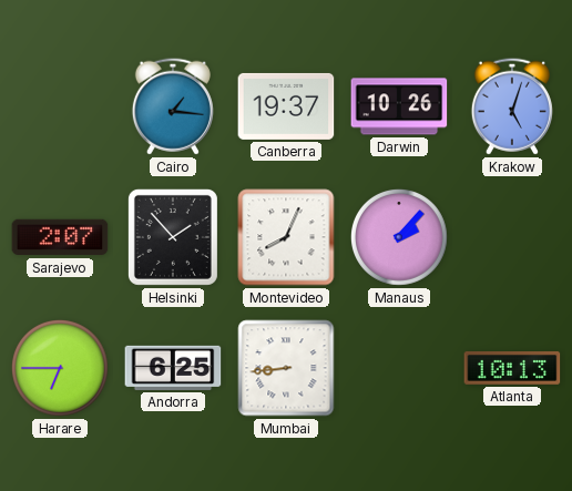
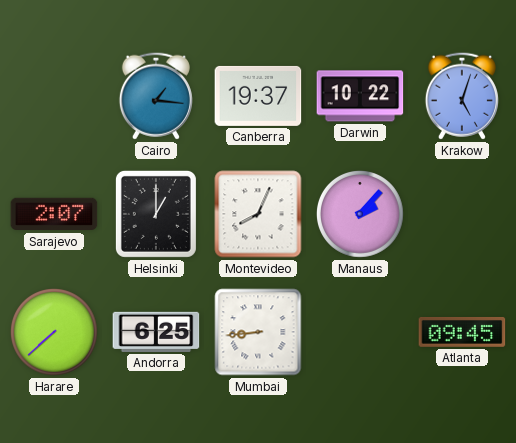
Darwin: 10:26 -> 10:22
Helsinki: 1:53 -> 1:00
Harare: 6:45 -> 7:38
Atlanta: 10:13 -> 09:45
